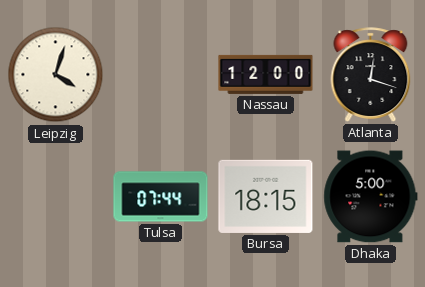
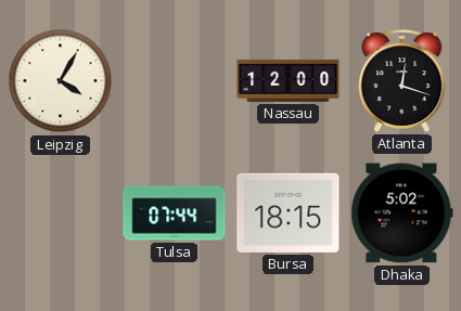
Leipzig: 4:03 -> 4:05
Dhaka: 5:00 -> 5:02
